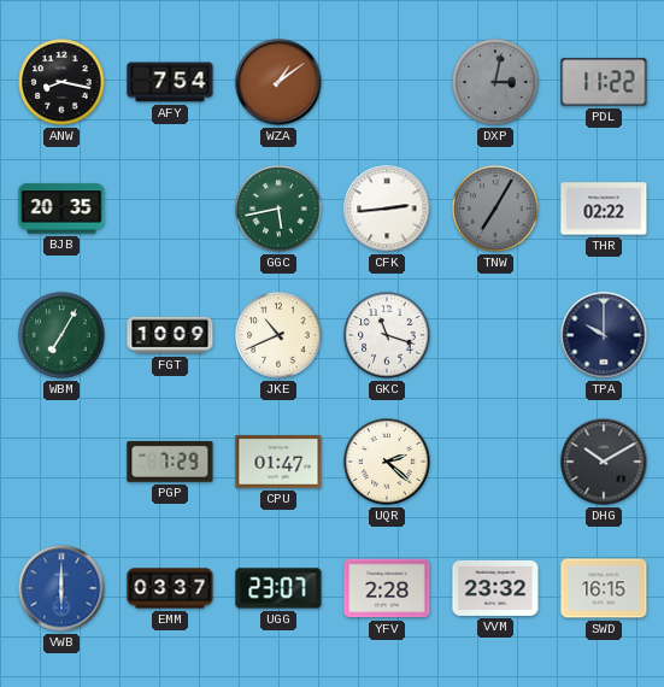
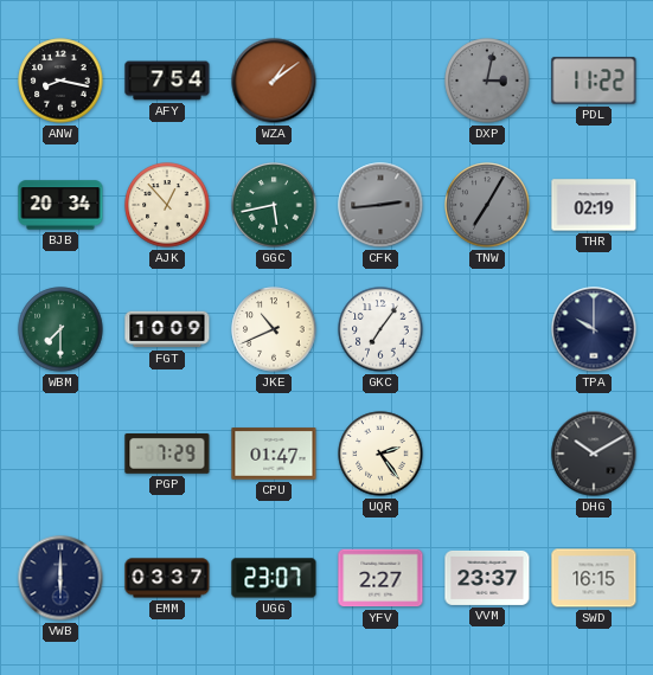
BJB: 20:35 -> 20:34
AJK: none -> 12:53
CFK dial: white -> grey
THR: 02:22 -> 02:19
WBM: 7:05 -> 7:30
GKC: 11:18 -> 7:06
UQR: 2:22 -> 2:24
VWB dial: blue -> navy
YFV: 2:28 -> 2:27
VVM: 23:32 -> 23:37
